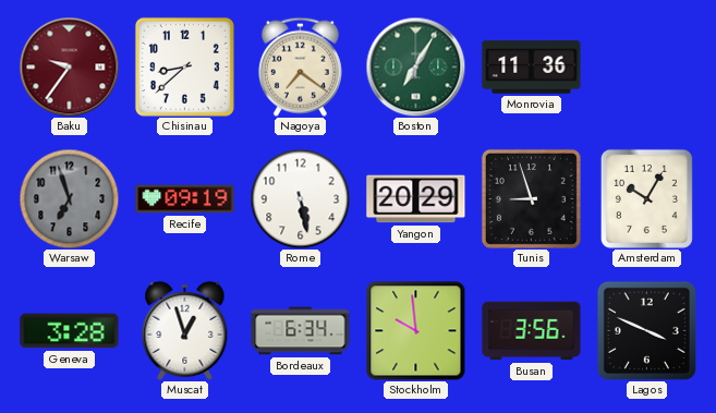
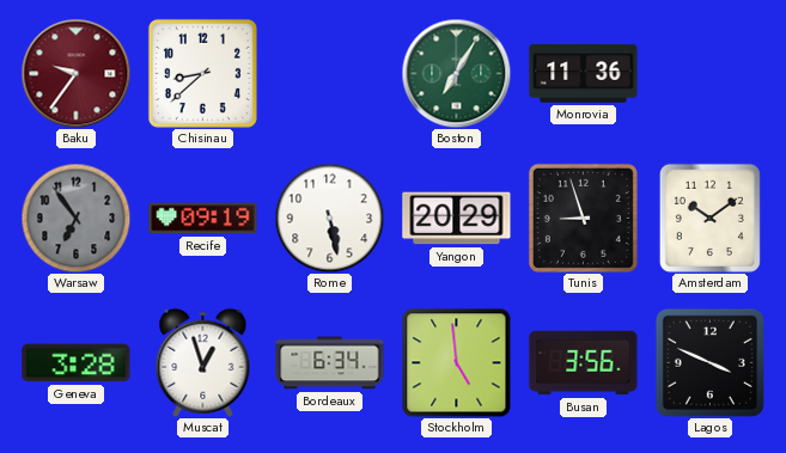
Nagoya: 7:21 -> none
Warsaw: 6:57 -> 6:54
Amsterdam: 10:05 -> 10:09
Stockholm: 9:59 -> 4:59
